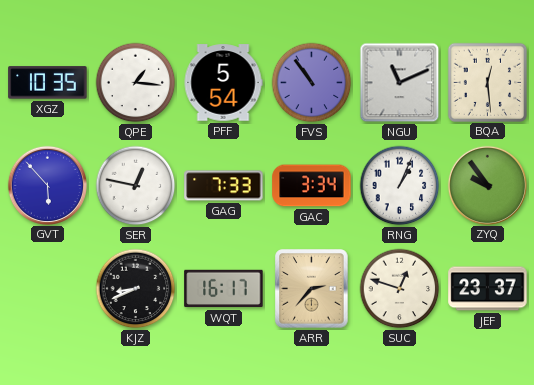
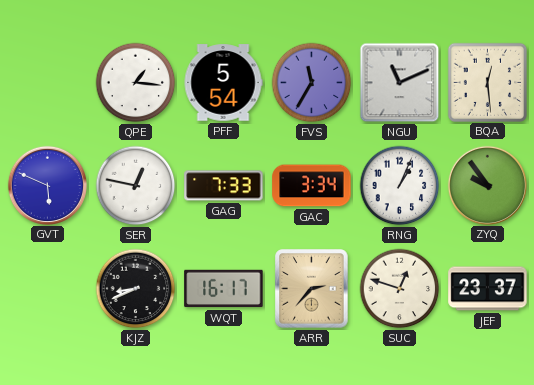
XGZ: 10:35 -> none
FVS: 10:54 -> 11:35
GVT: 5:53 -> 5:49
